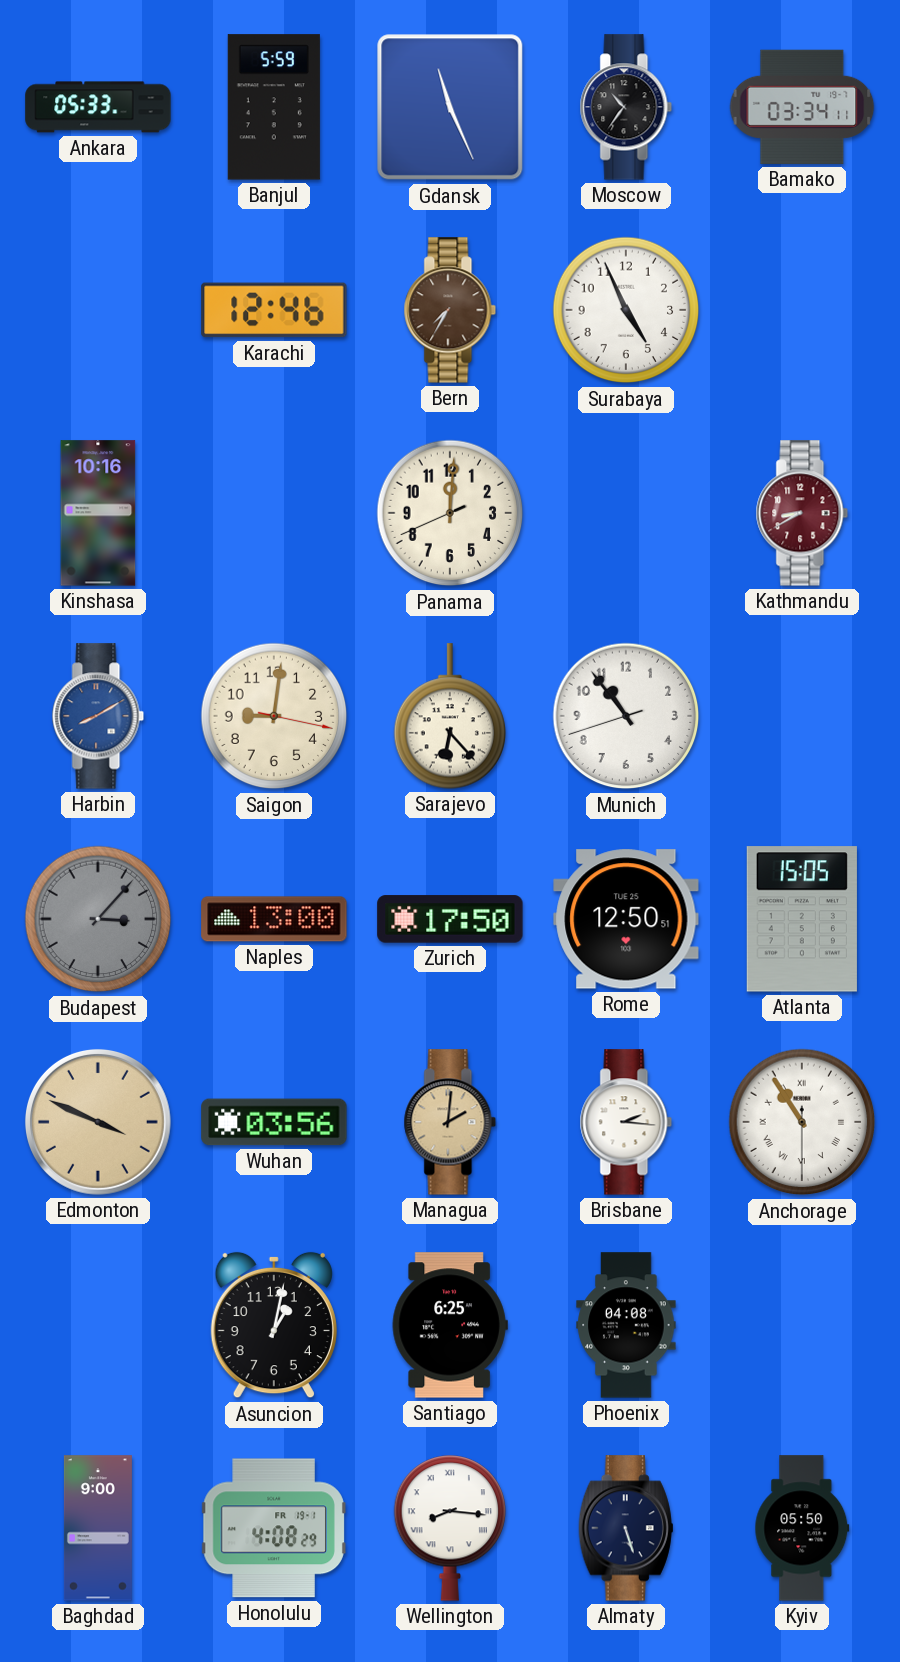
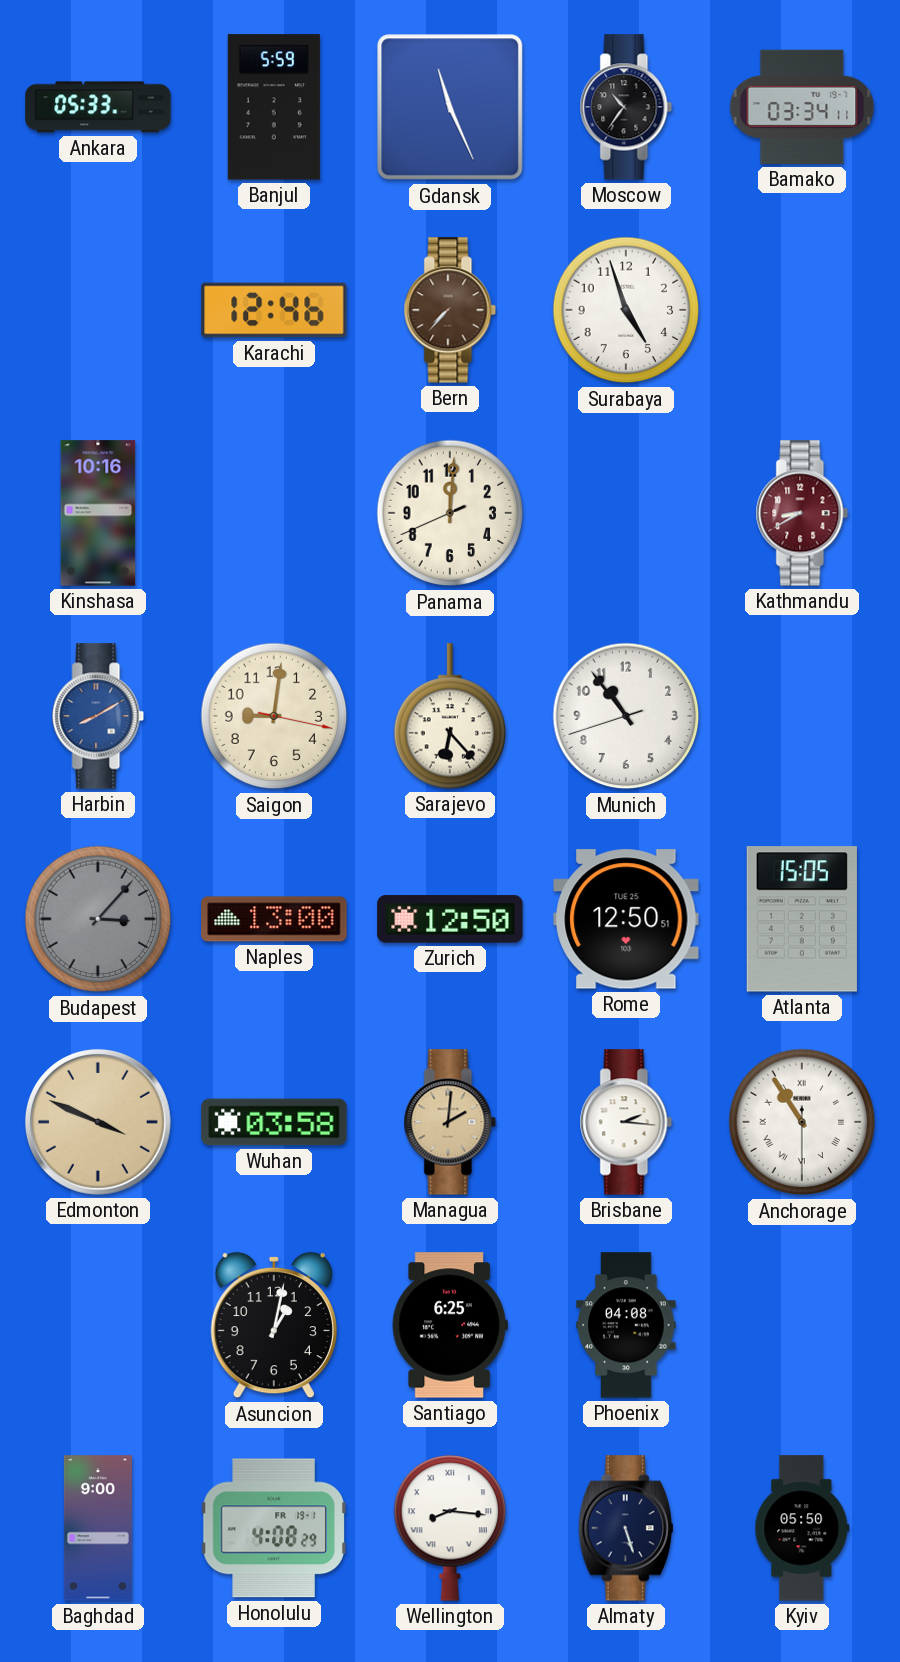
Bern: 7:35 -> 7:37
Surabaya: 4:56 -> 4:57
Zurich: 17:50 -> 12:50
Wuhan: 03:56 -> 03:58
